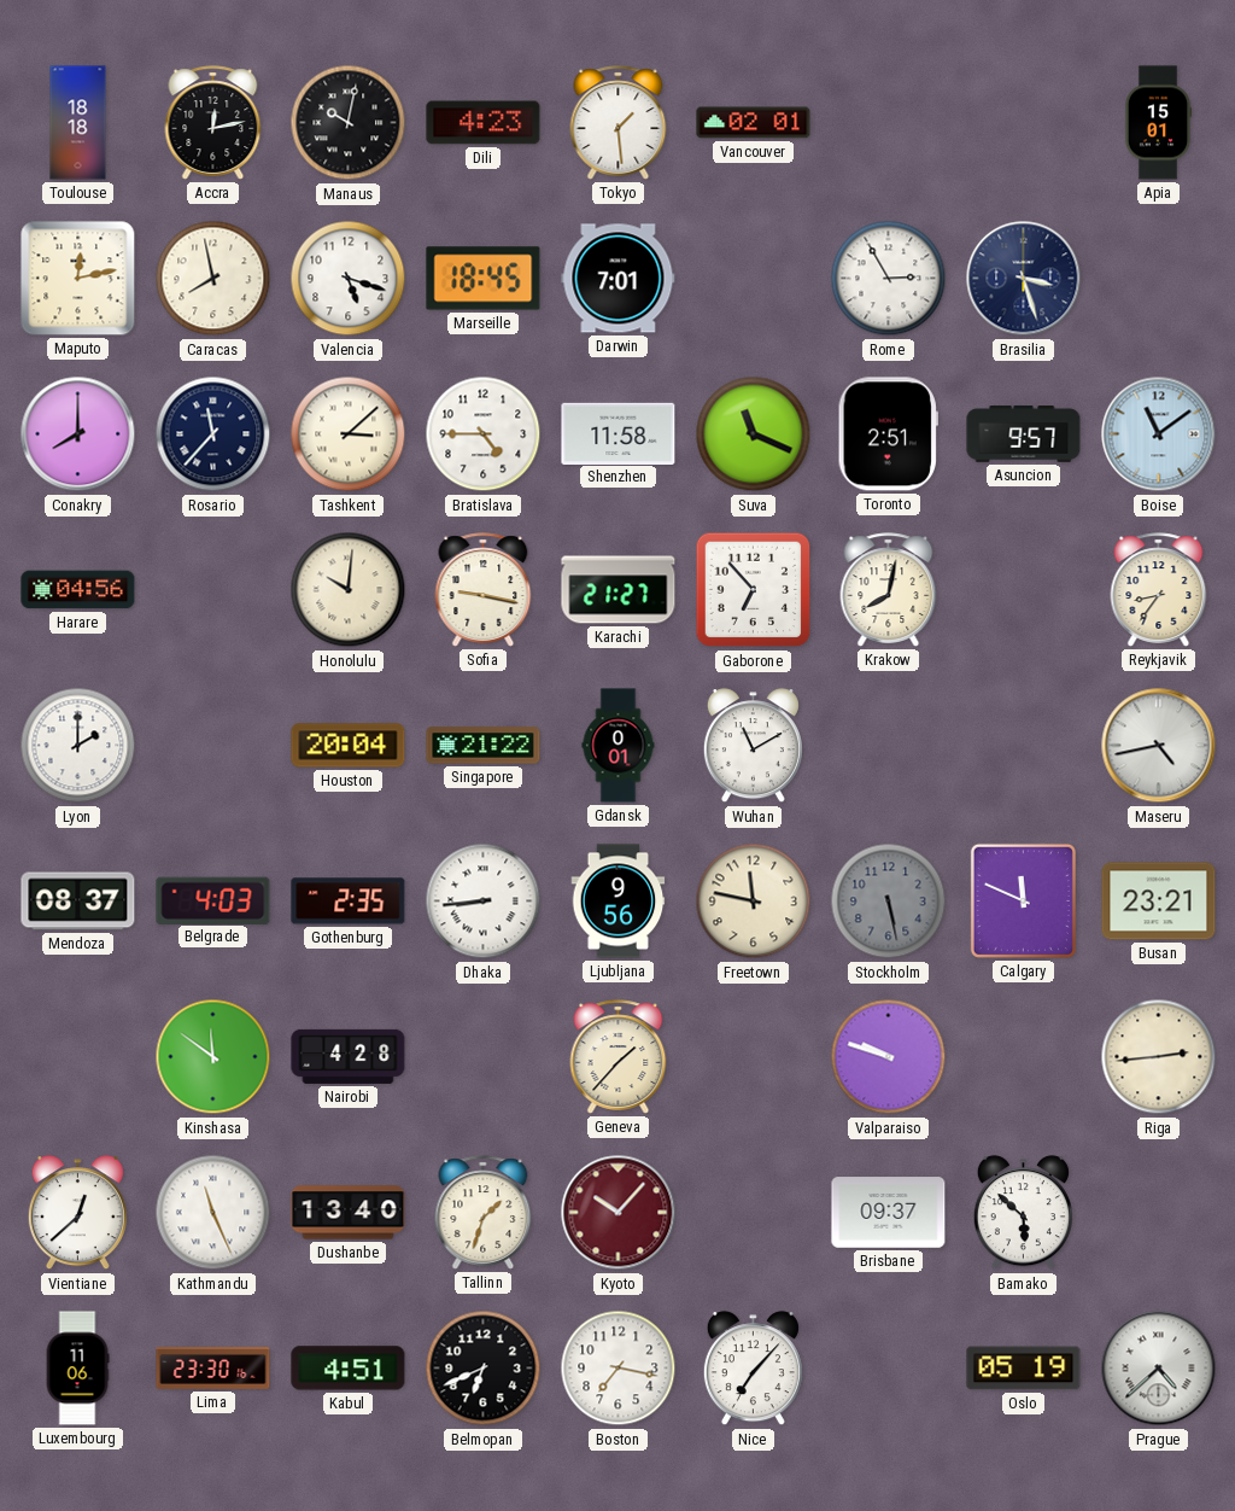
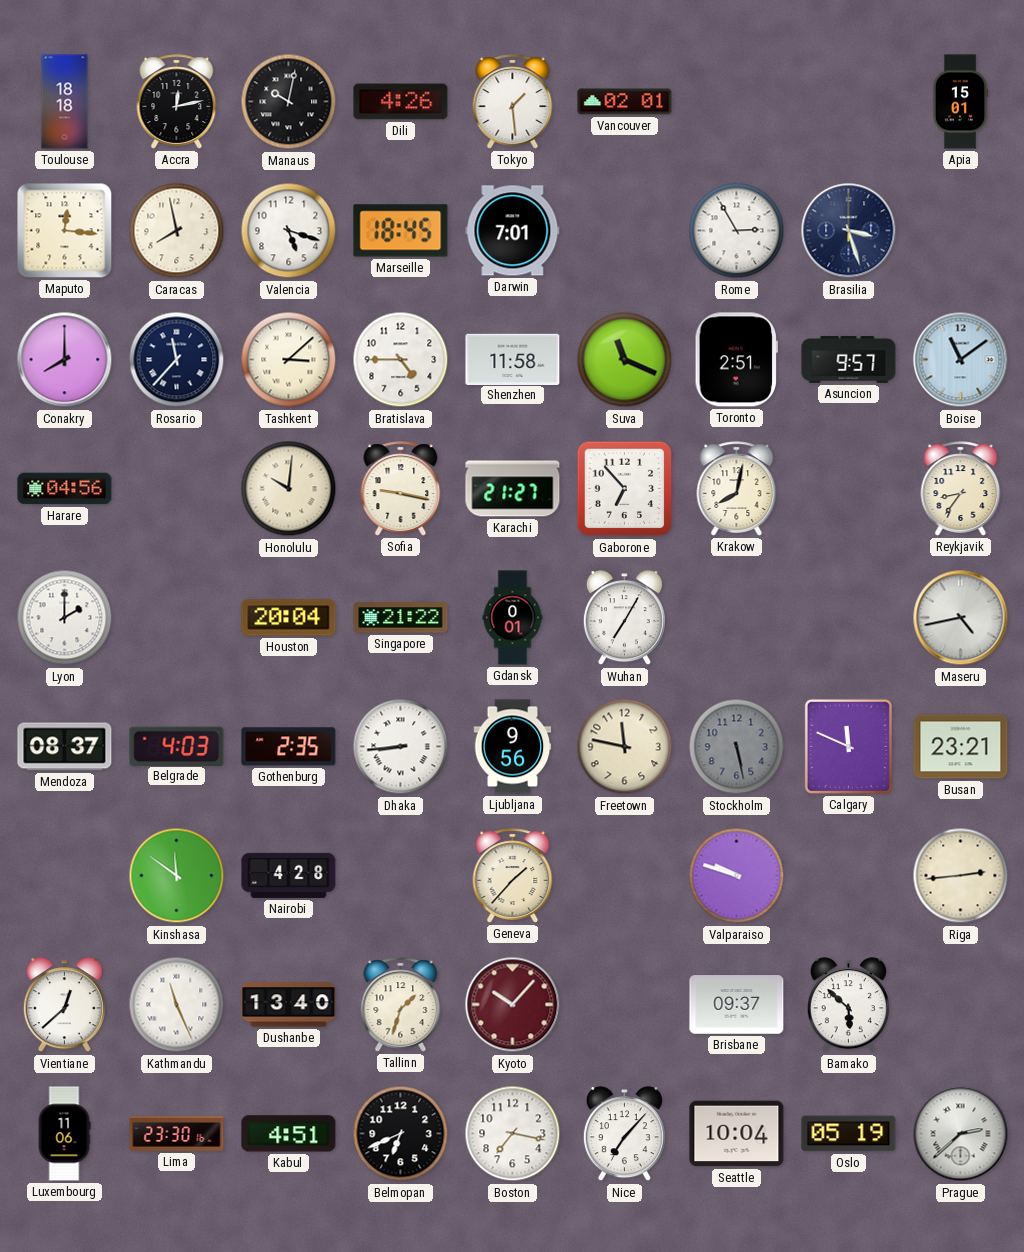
Dili: 4:23 -> 4:26
Maputo: 12:13 -> 12:16
Wuhan: 11:10 -> 7:05
Seattle: none -> 10:04
Prague: 4:38 -> 2:38
